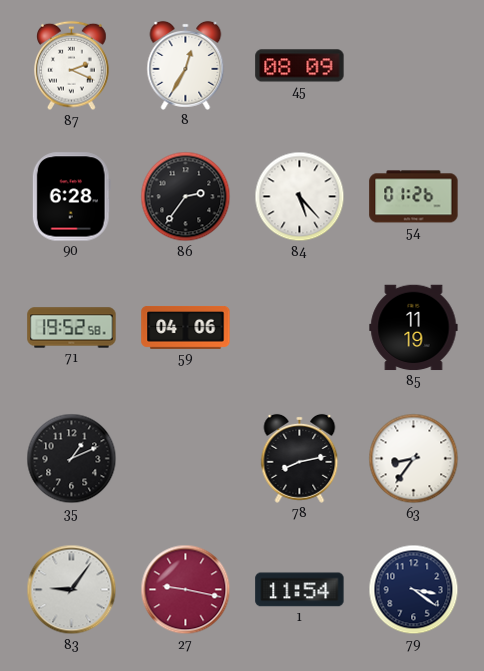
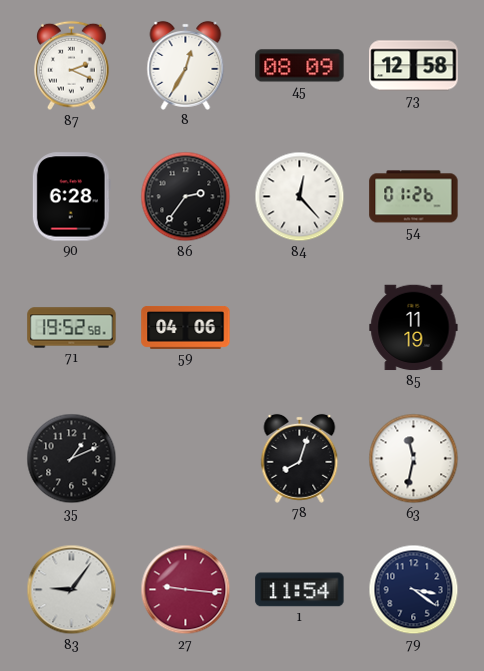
73: none -> 12:58
84: 5:23 -> 12:23
78: 8:13 -> 8:03
63: 8:36 -> 11:32
27: 9:17 -> 9:16
